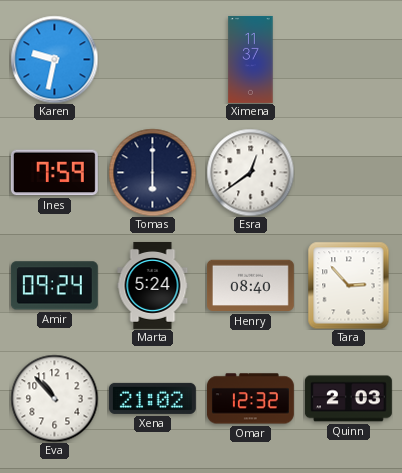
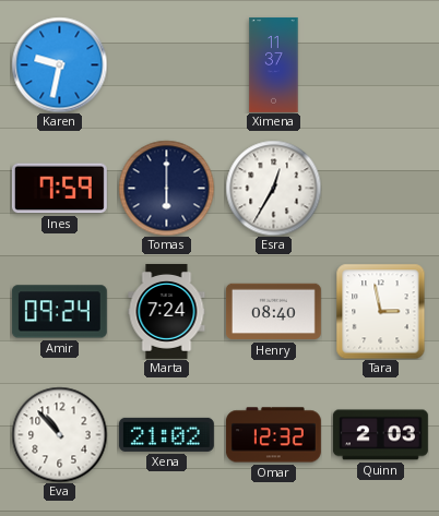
Esra: 12:39 -> 12:35
Marta: 5:24 -> 7:24
Tara: 2:53 -> 2:58
